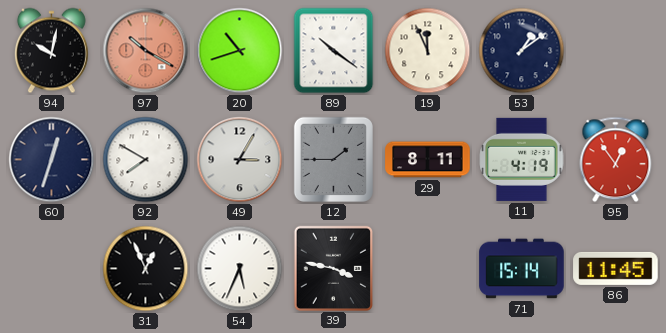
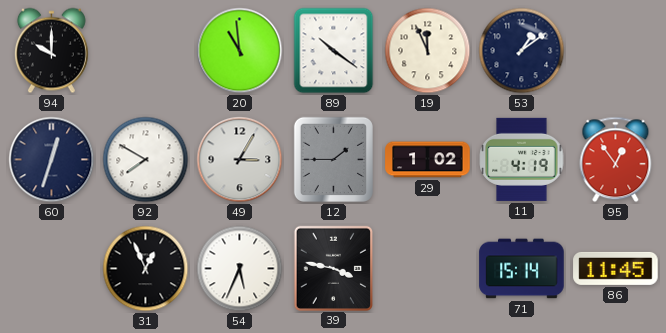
94: 10:02 -> 10:00
97: 10:20 -> none
20: 10:42 -> 10:59
29: 8:11 -> 1:02
